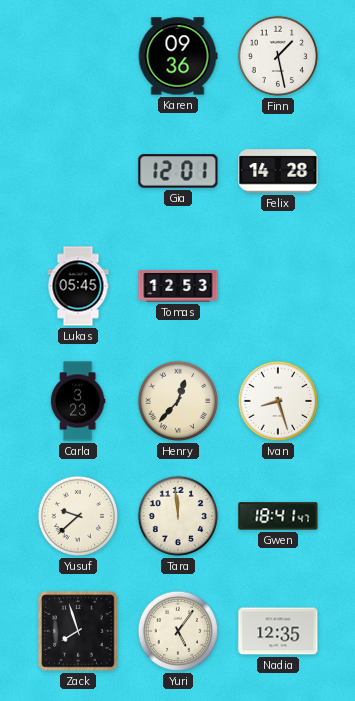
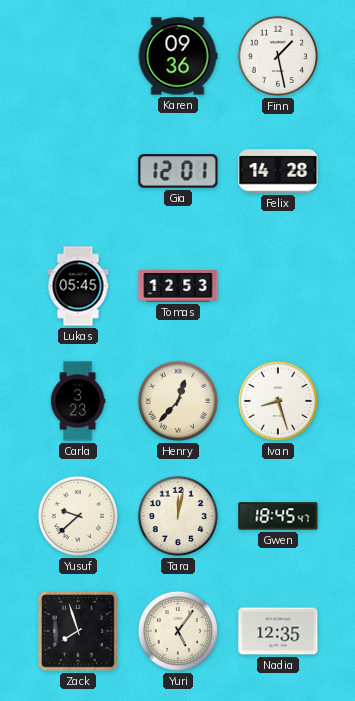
Tara: 11:59 -> 12:02
Gwen: 18:41 -> 18:45
